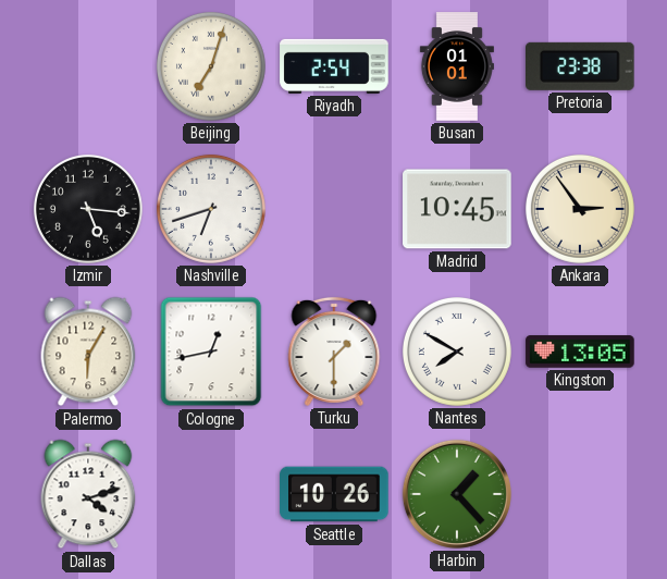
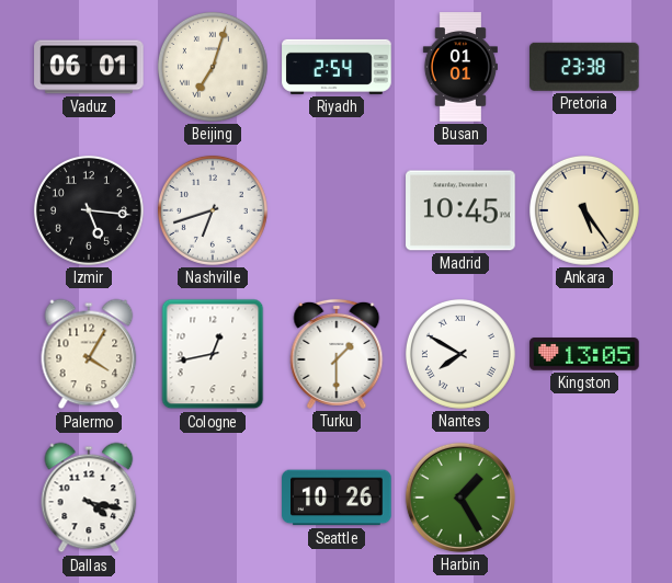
Vaduz: none -> 06:01
Ankara: 2:54 -> 5:24
Palermo: 6:05 -> 4:05
Dallas: 4:12 -> 4:17
Harbin: 1:23 -> 1:25
